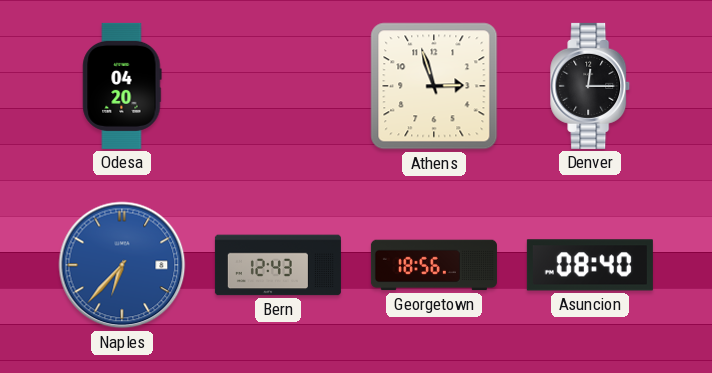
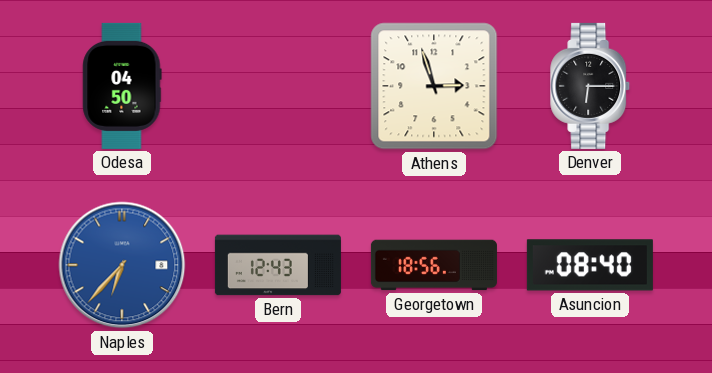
Odesa: 04:20 -> 04:50
Denver: 12:15 -> 6:15
